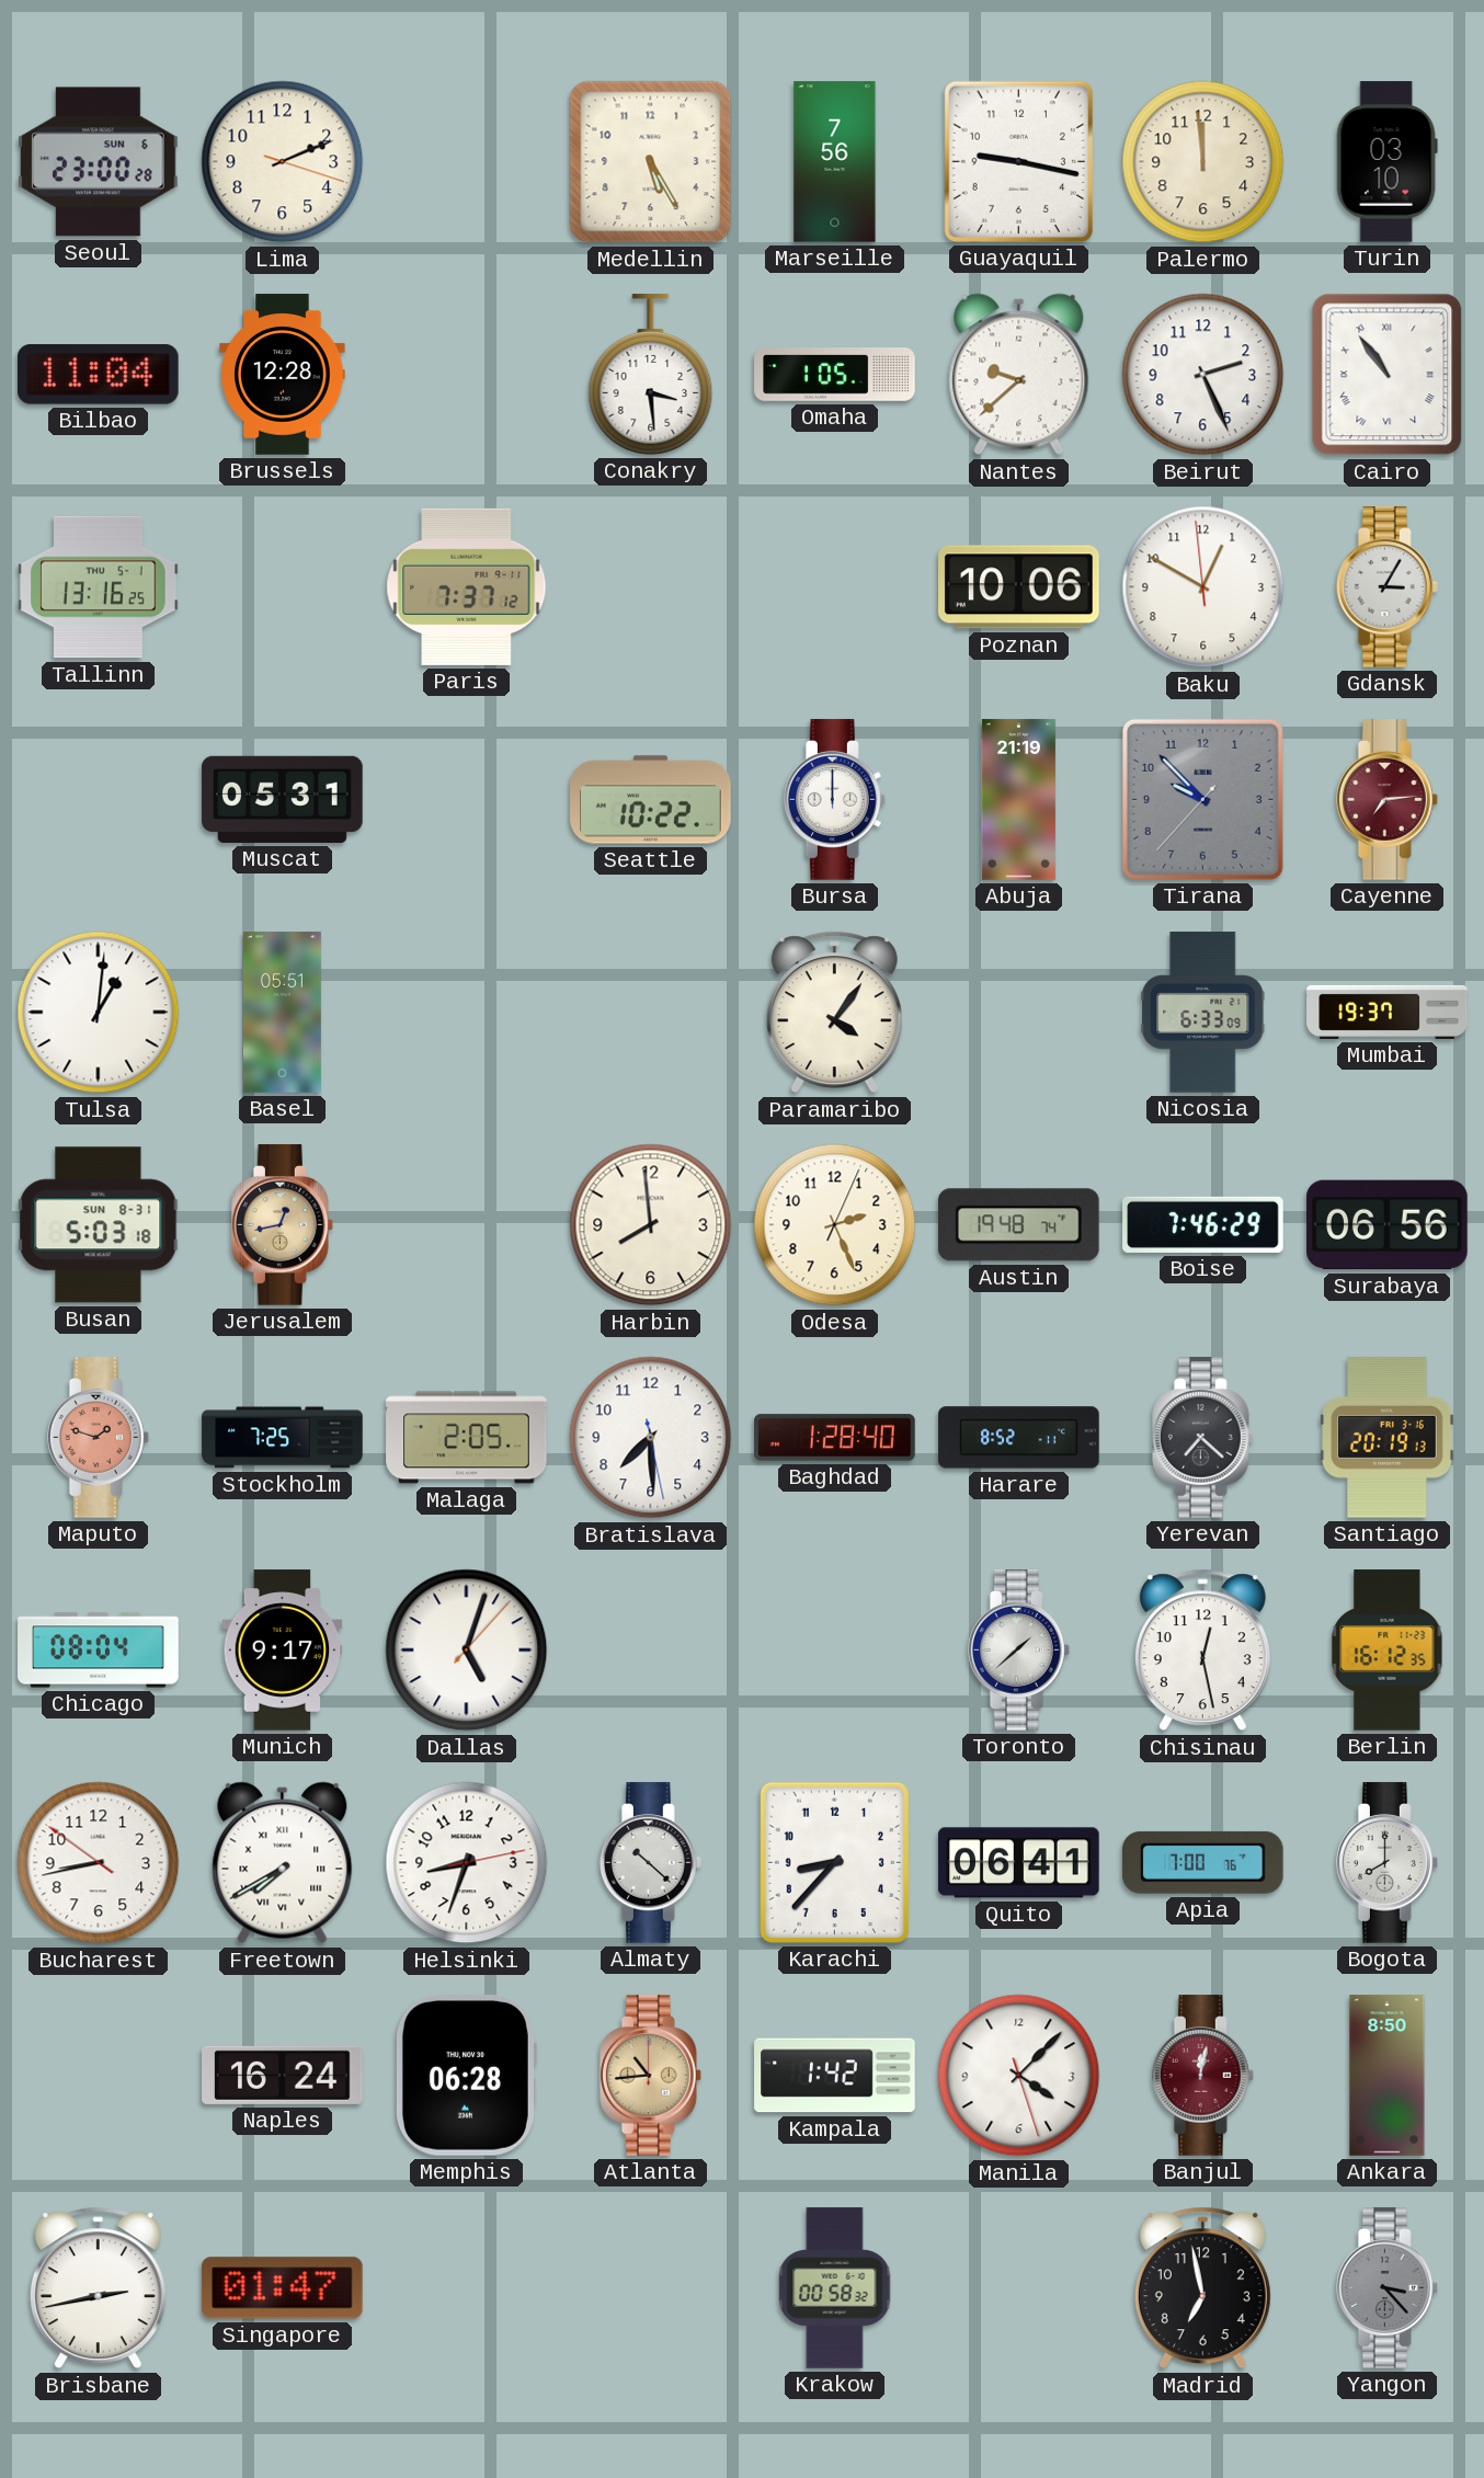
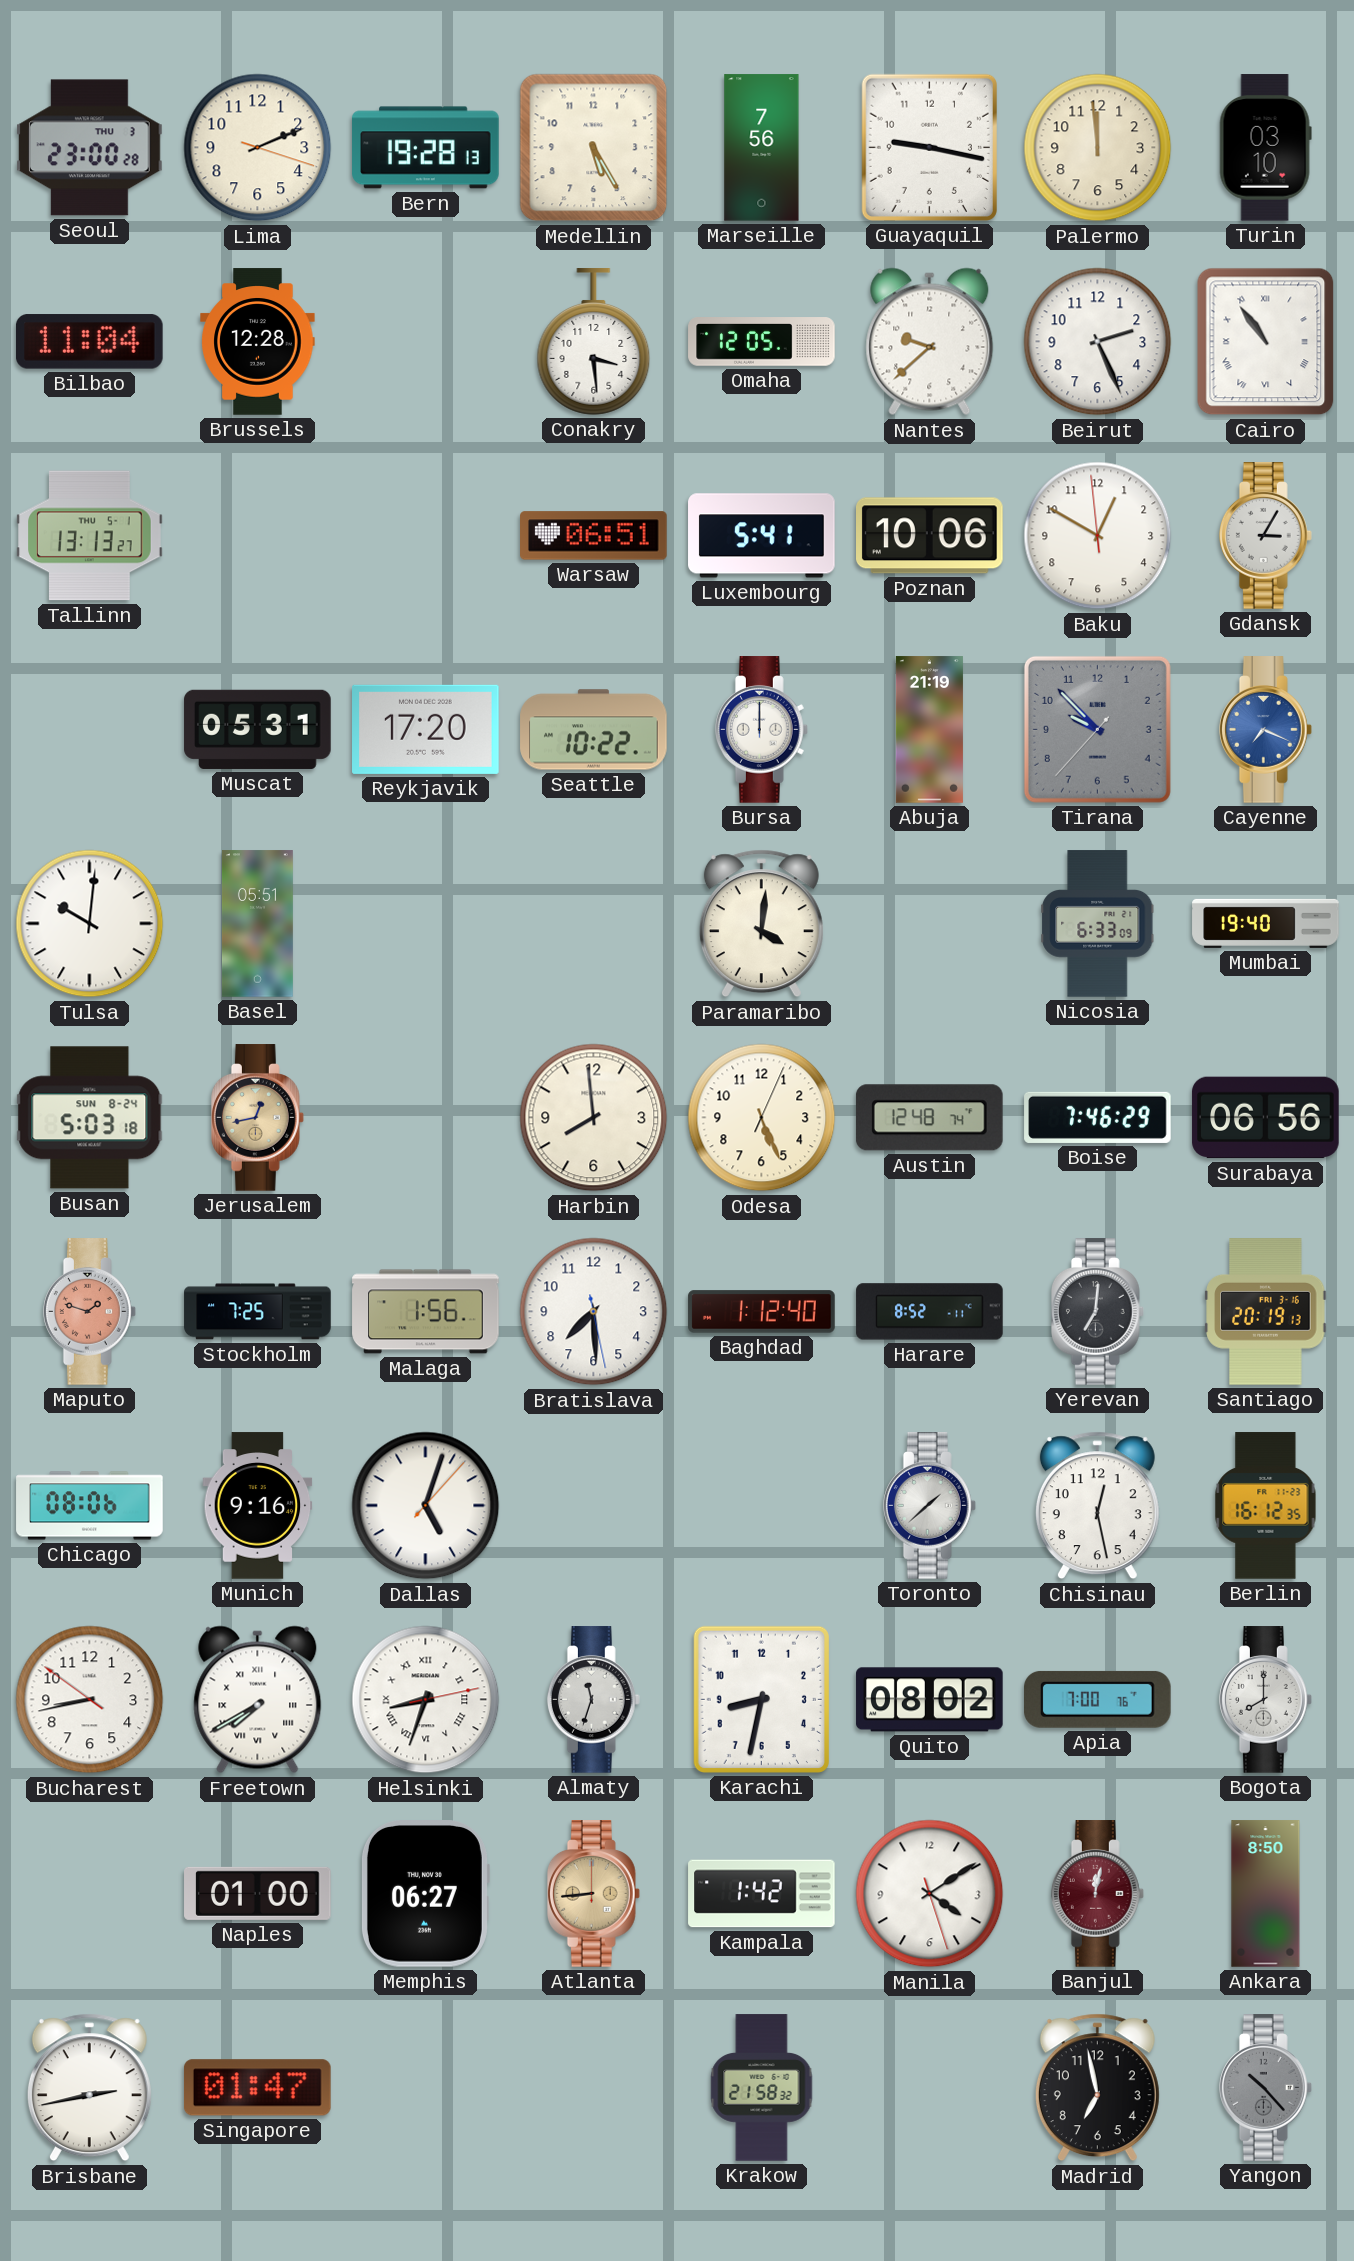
Seoul date: SUN 6 -> THU 3
Bern: none -> 19:28
Omaha: 1:05 -> 12:05
Tallinn: 13:16 -> 13:13
Paris: 7:37 -> none
Warsaw: none -> 06:51
Luxembourg: none -> 5:41
Reykjavik: none -> 17:20
Cayenne: 7:14 -> 7:19
Cayenne dial: burgundy -> blue
Tulsa: 1:01 -> 10:01
Paramaribo: 4:06 -> 4:01
Mumbai: 19:37 -> 19:40
Busan date: SUN 8-31 -> SUN 8-24
Odesa: 2:26 -> 5:26
Austin: 19:48 -> 12:48
Malaga: 2:05 -> 1:56
Baghdad: 1:28 -> 1:12
Yerevan: 7:22 -> 7:01
Chicago: 08:04 -> 08:06
Munich: 9:17 -> 9:16
Helsinki numerals: Arabic -> Roman
Almaty: 10:22 -> 11:33
Karachi: 8:37 -> 8:32
Quito: 06:41 -> 08:02
Naples: 16:24 -> 01:00
Memphis: 06:28 -> 06:27
Atlanta: 10:44 -> 8:44
Manila: 4:07 -> 4:09
Krakow: 00:58 -> 21:58
Yangon: 3:23 -> 10:23
